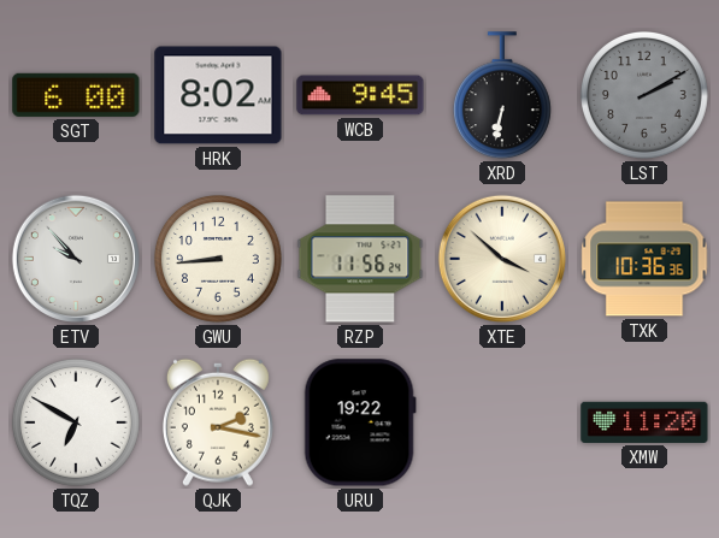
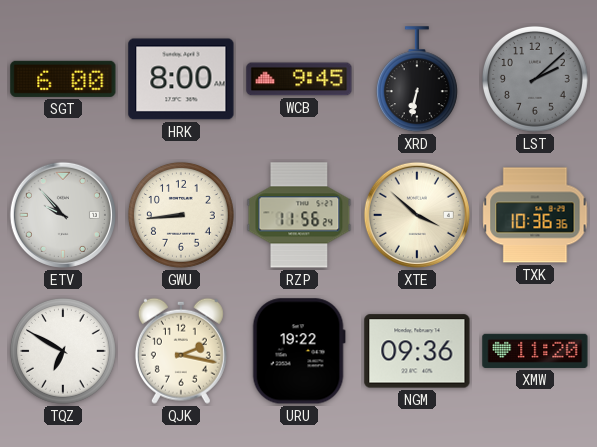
HRK: 8:02 -> 8:00
LST: 2:10 -> 2:08
NGM: none -> 09:36
